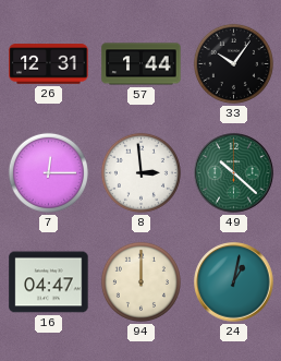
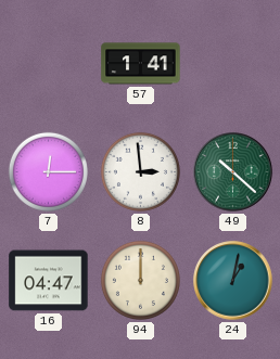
26: 12:31 -> none
57: 1:44 -> 1:41
33: 10:06 -> none
